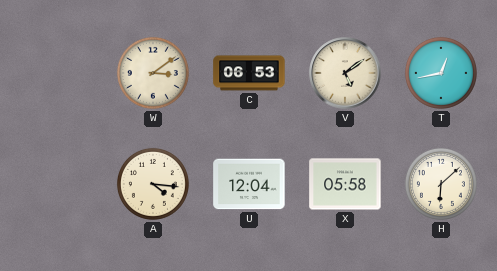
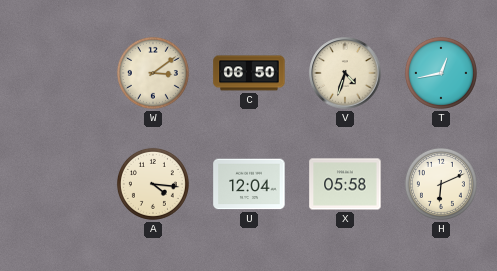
C: 06:53 -> 06:50
V: 5:09 -> 4:33
H: 6:08 -> 6:11
